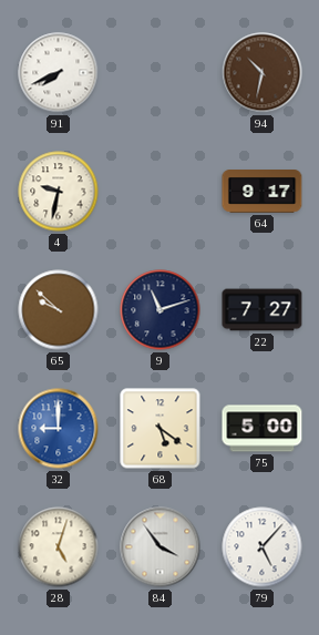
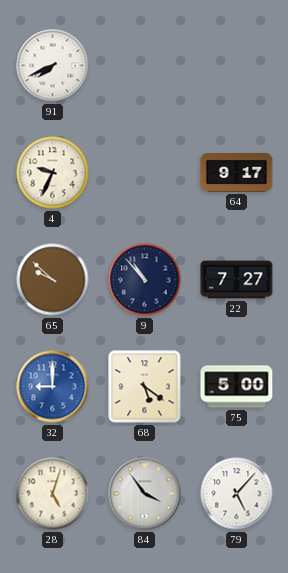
94: 10:32 -> none
4: 9:32 -> 9:34
9: 11:12 -> 10:53
